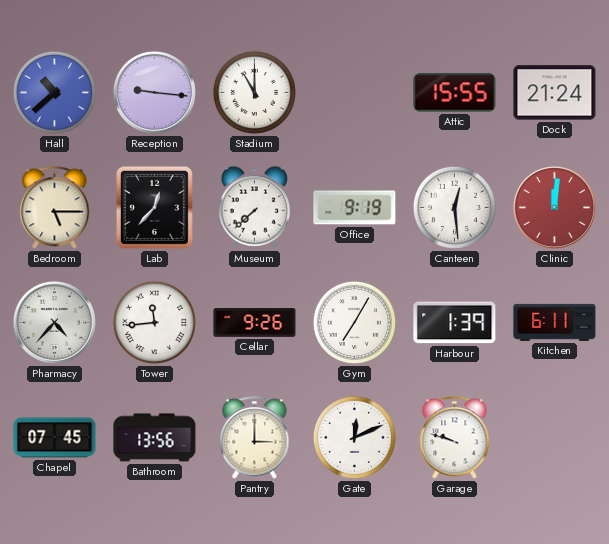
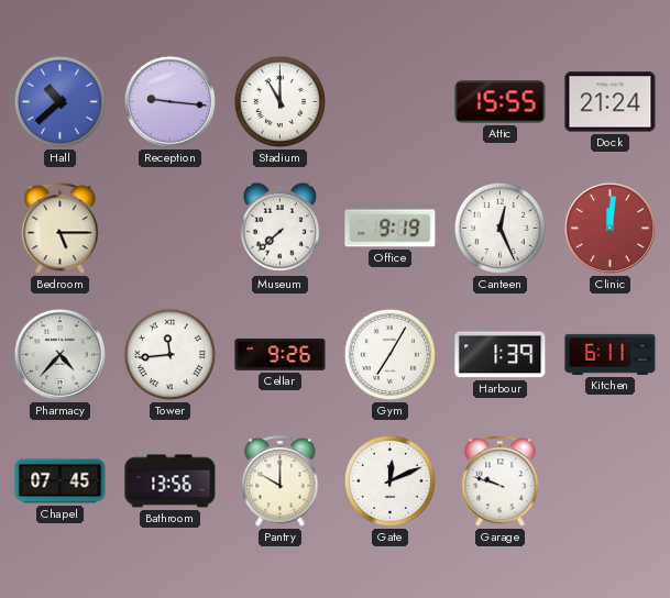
Lab: 12:37 -> none
Canteen: 12:29 -> 12:26
Pantry: 3:00 -> 10:00
